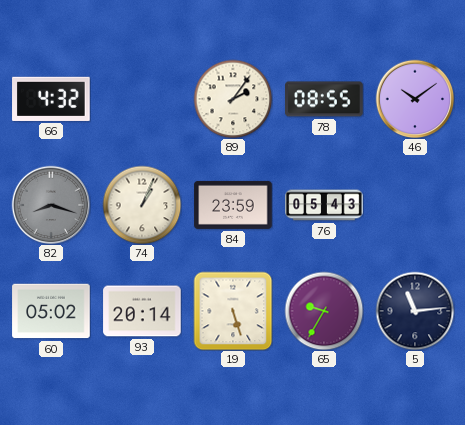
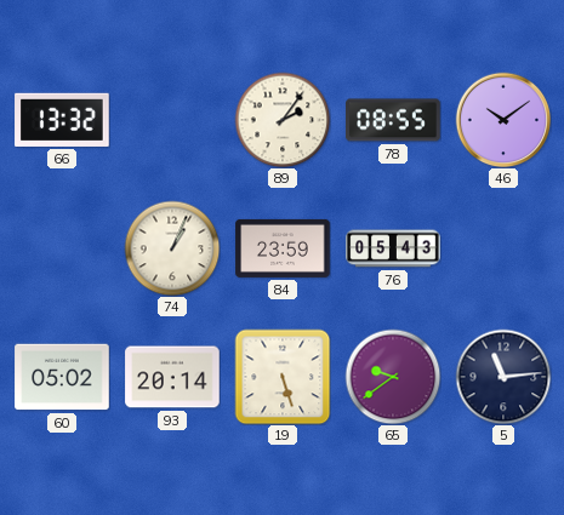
66: 4:32 -> 13:32
82: 8:18 -> none
65: 9:35 -> 9:39
